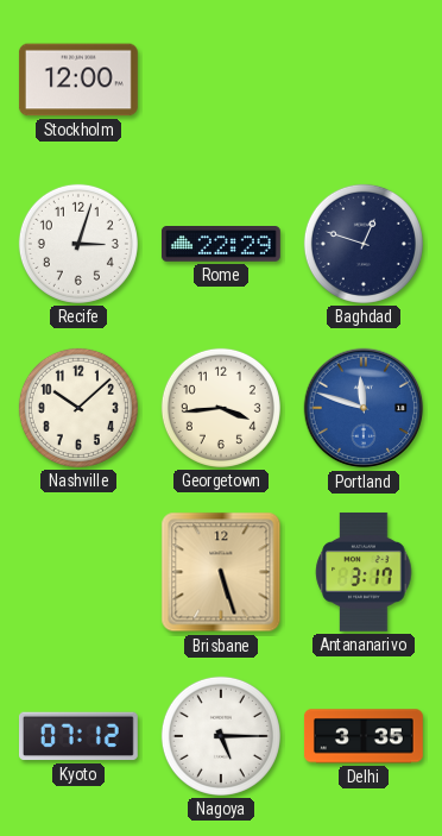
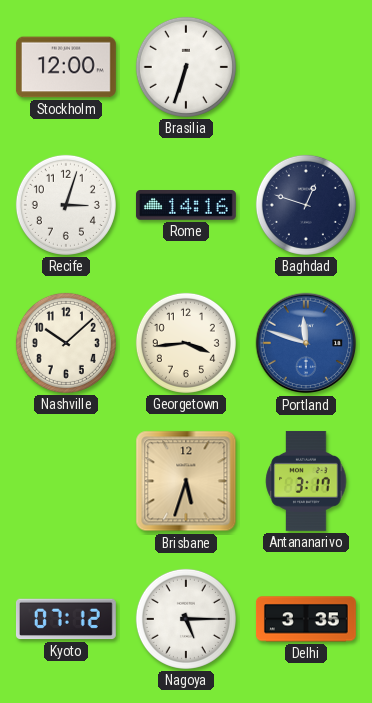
Brasilia: none -> 6:33
Rome: 22:29 -> 14:16
Brisbane: 5:27 -> 5:33
